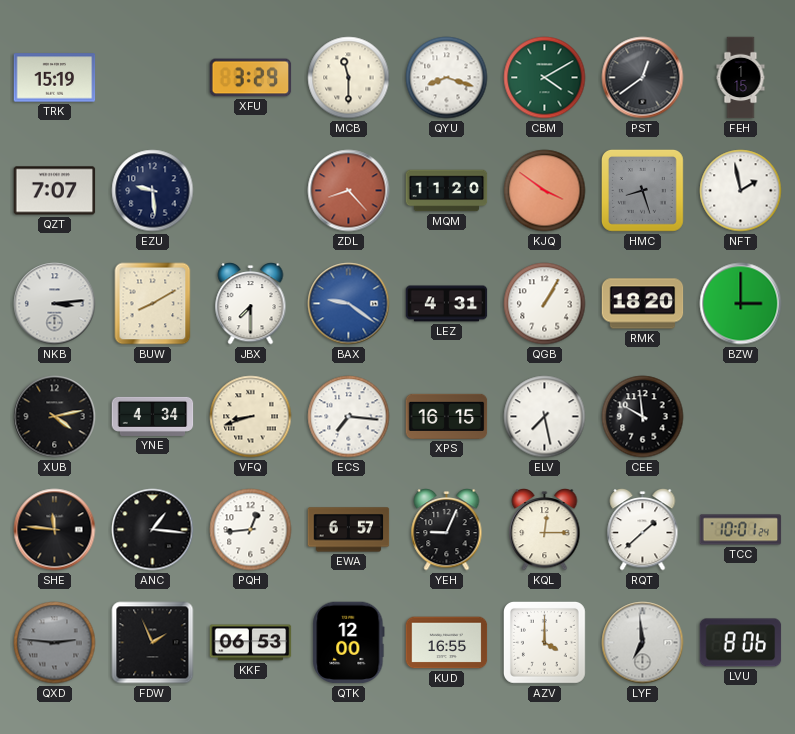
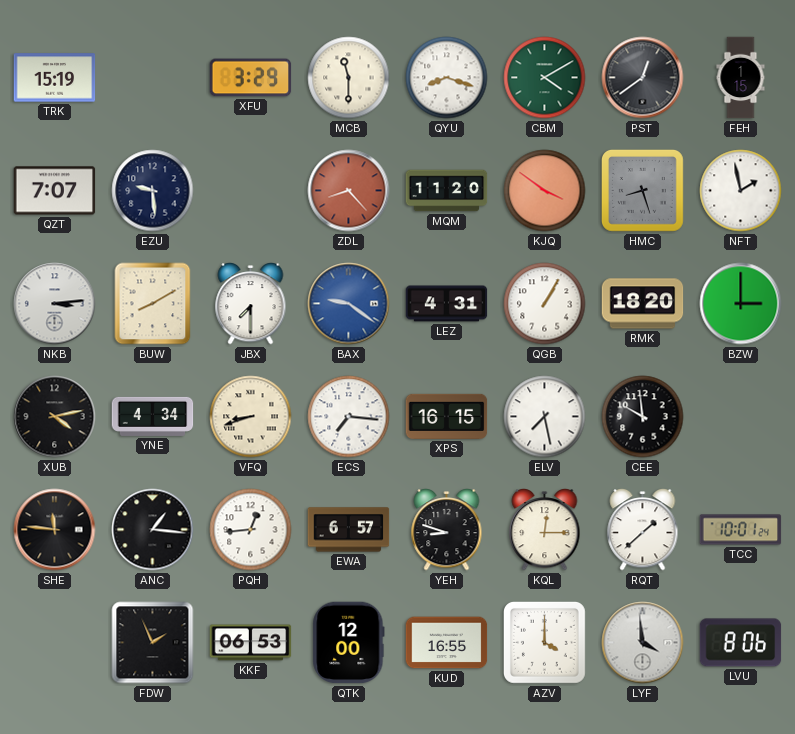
YEH: 9:04 -> 8:48
QXD: 2:46 -> none
LYF: 6:59 -> 3:59
